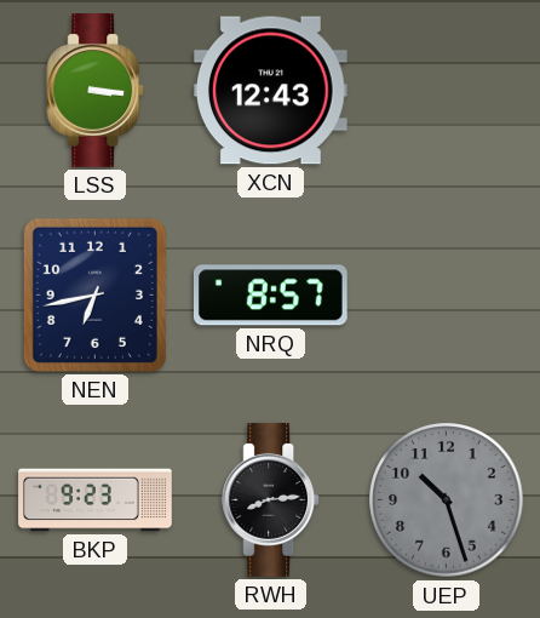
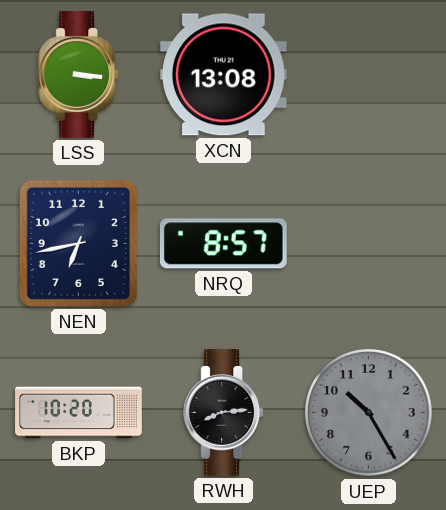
XCN: 12:43 -> 13:08
BKP: 9:23 -> 10:20
UEP: 10:27 -> 10:25
